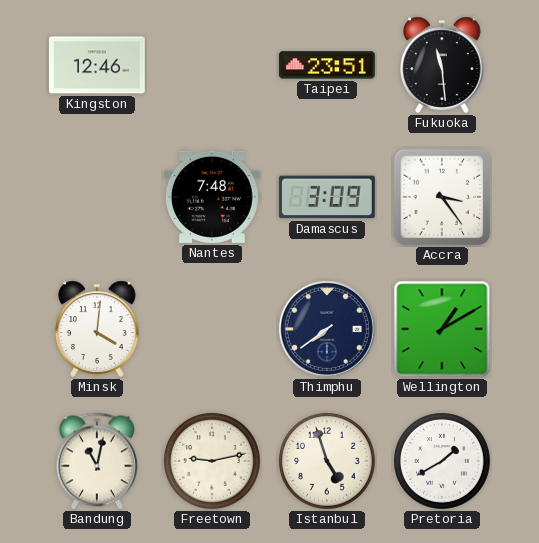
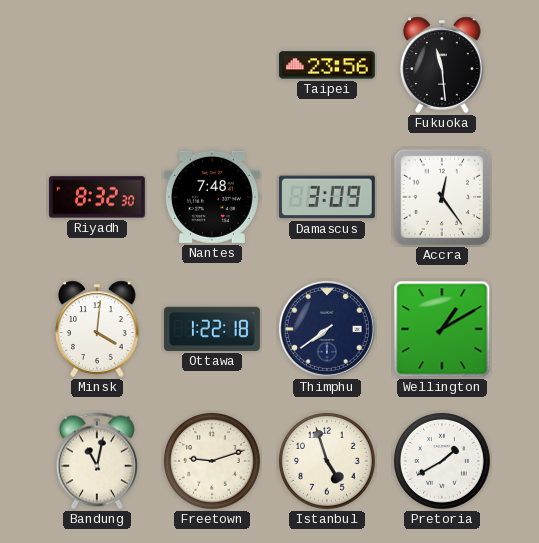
Kingston: 12:46 -> none
Taipei: 23:51 -> 23:56
Riyadh: none -> 8:32
Accra: 3:24 -> 12:24
Ottawa: none -> 1:22
Freetown: 9:13 -> 9:12
